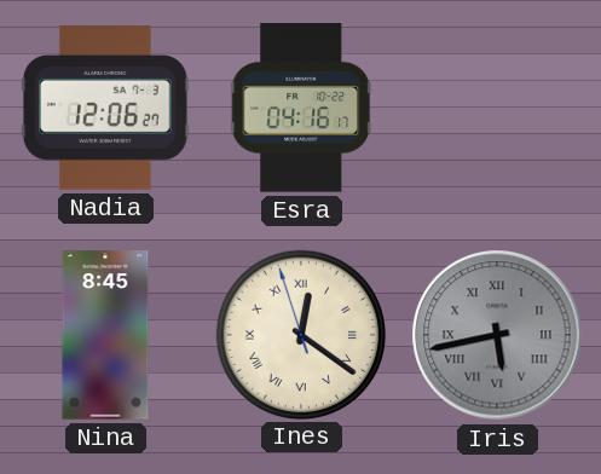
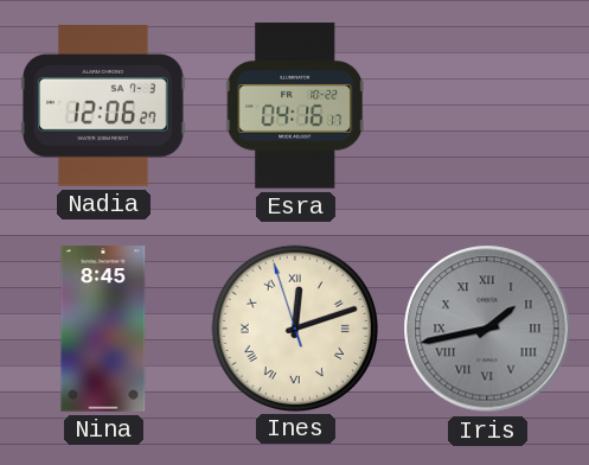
Ines: 12:20 -> 12:11
Iris: 5:43 -> 1:43
